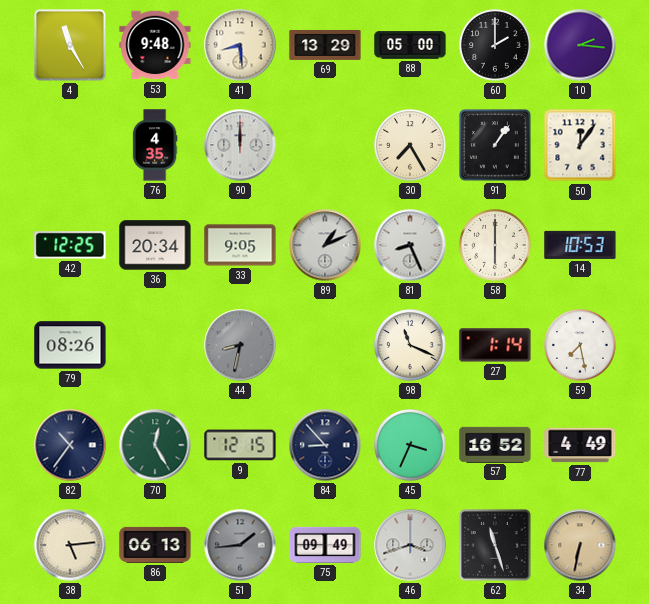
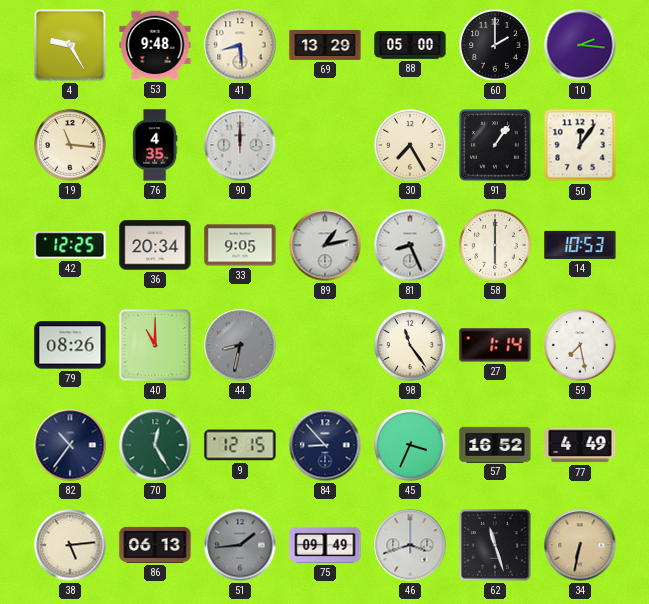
4: 11:25 -> 9:25
19: none -> 11:16
89: 1:11 -> 1:13
40: none -> 11:00
98: 11:19 -> 11:24
